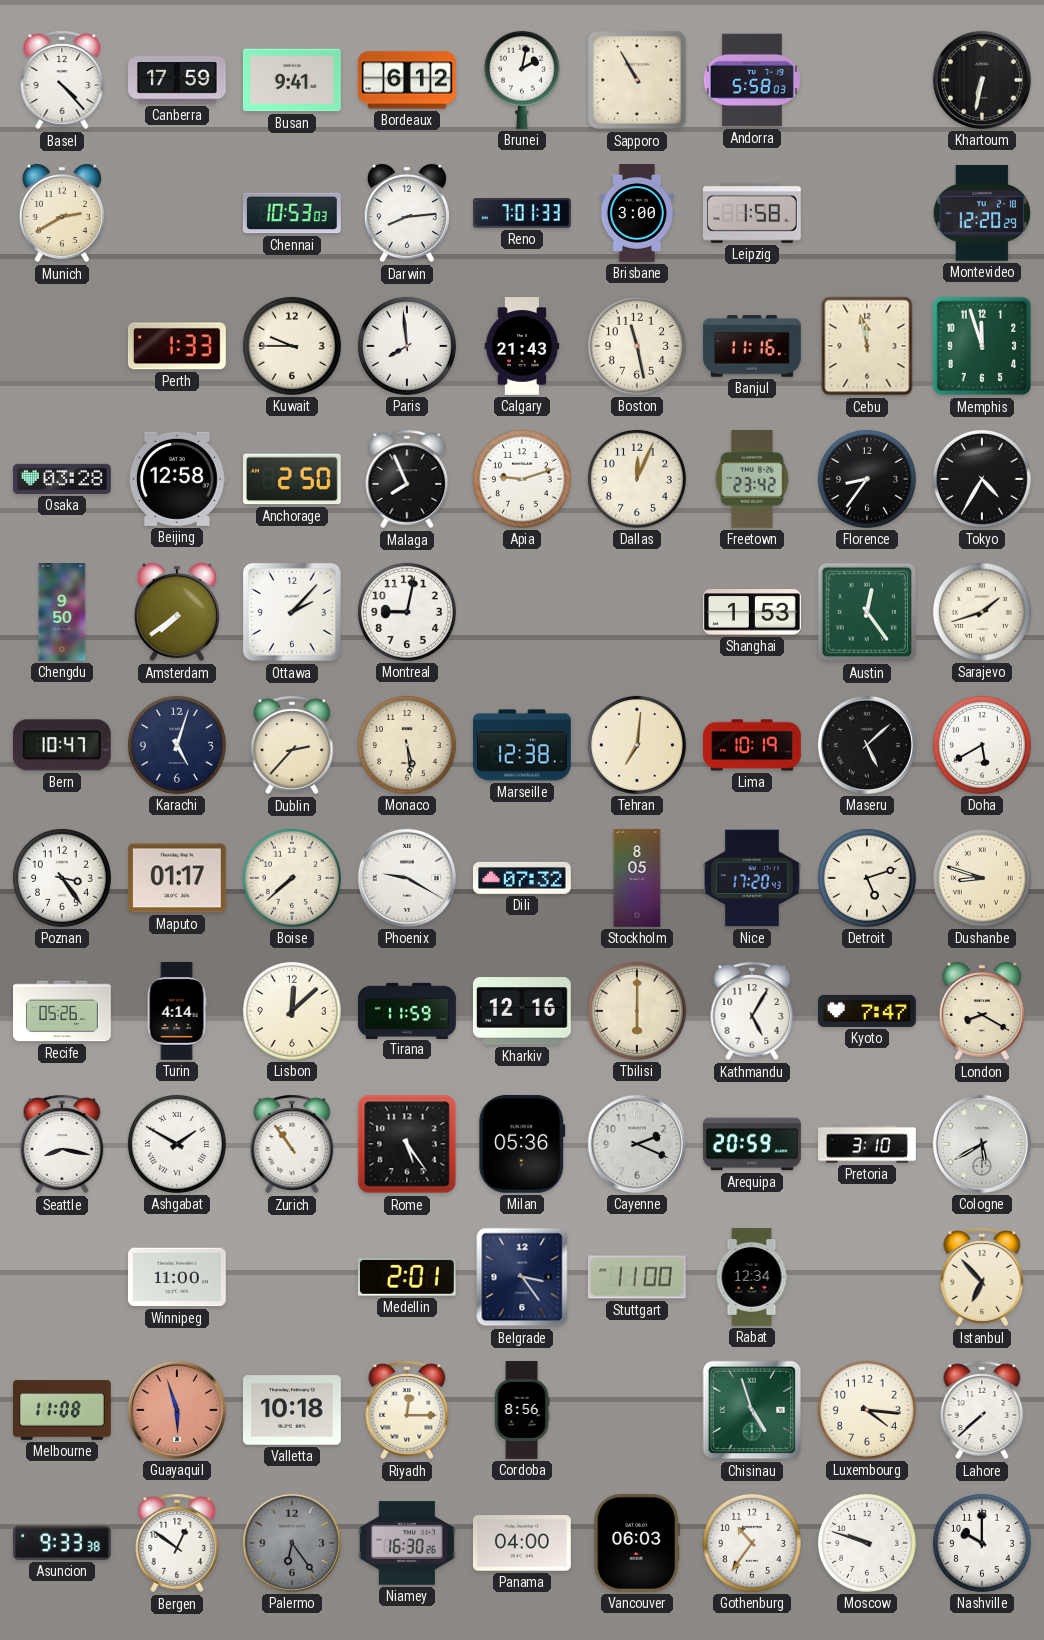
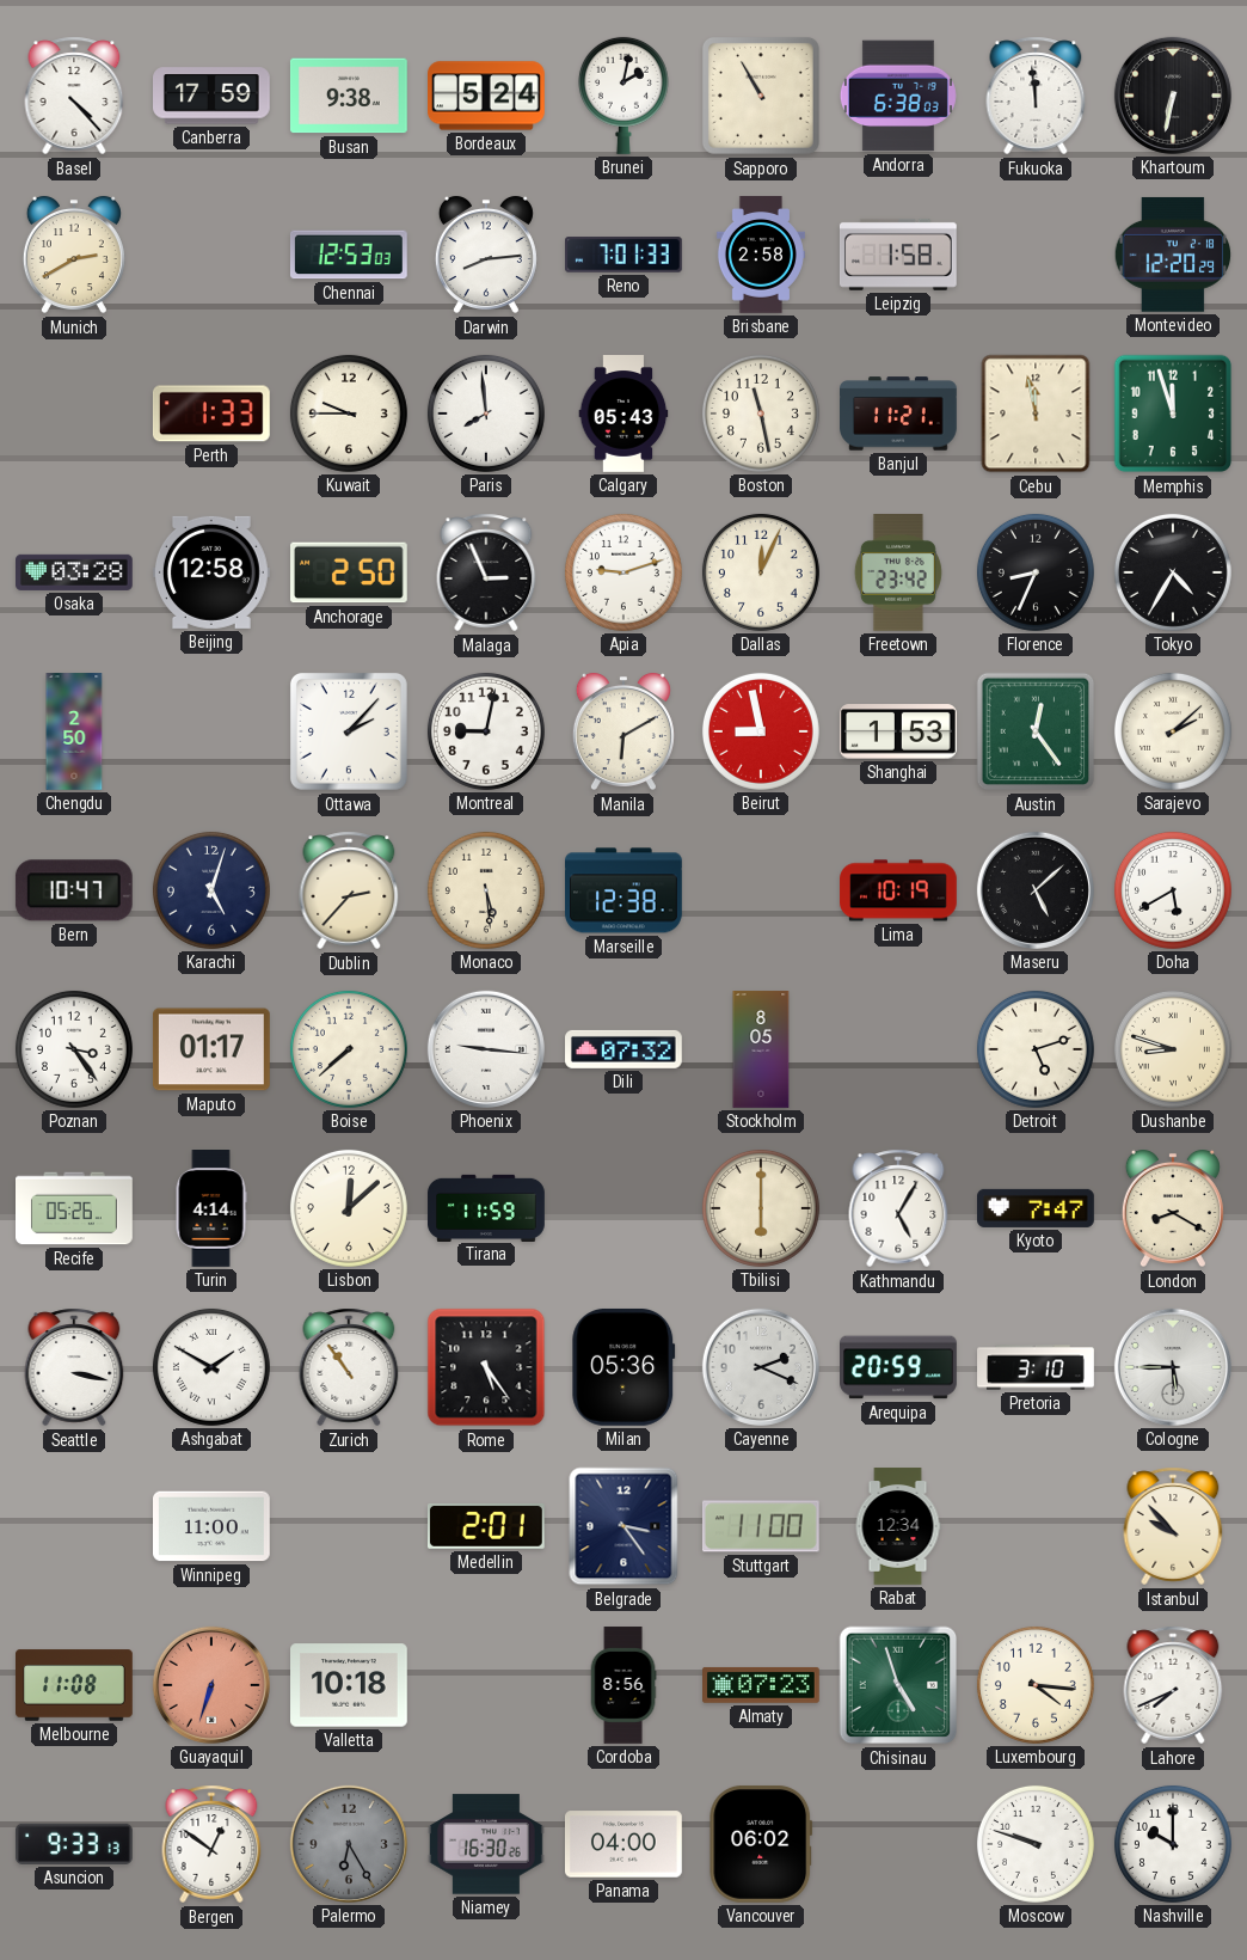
Busan: 9:41 -> 9:38
Bordeaux: 6:12 -> 5:24
Andorra: 5:58 -> 6:38
Fukuoka: none -> 11:59
Chennai: 10:53 -> 12:53
Brisbane: 3:00 -> 2:58
Calgary: 21:43 -> 05:43
Banjul: 11:16 -> 11:21
Malaga: 7:56 -> 2:56
Florence: 8:36 -> 8:34
Chengdu: 9:50 -> 2:50
Amsterdam: 7:39 -> none
Manila: none -> 6:10
Beirut: none -> 8:58
Sarajevo: 1:42 -> 2:08
Tehran: 7:01 -> none
Phoenix: 9:20 -> 9:16
Nice: 17:20 -> none
Kharkiv: 12:16 -> none
Seattle: 8:17 -> 3:17
Cologne: 5:40 -> 5:45
Istanbul: 6:53 -> 9:53
Guayaquil: 5:57 -> 6:33
Riyadh: 12:15 -> none
Almaty: none -> 07:23
Lahore: 7:38 -> 7:41
Asuncion: 9:33:38 -> 9:33:13
Palermo: 6:24 -> 6:25
Vancouver: 06:03 -> 06:02
Gothenburg: 10:36 -> none
